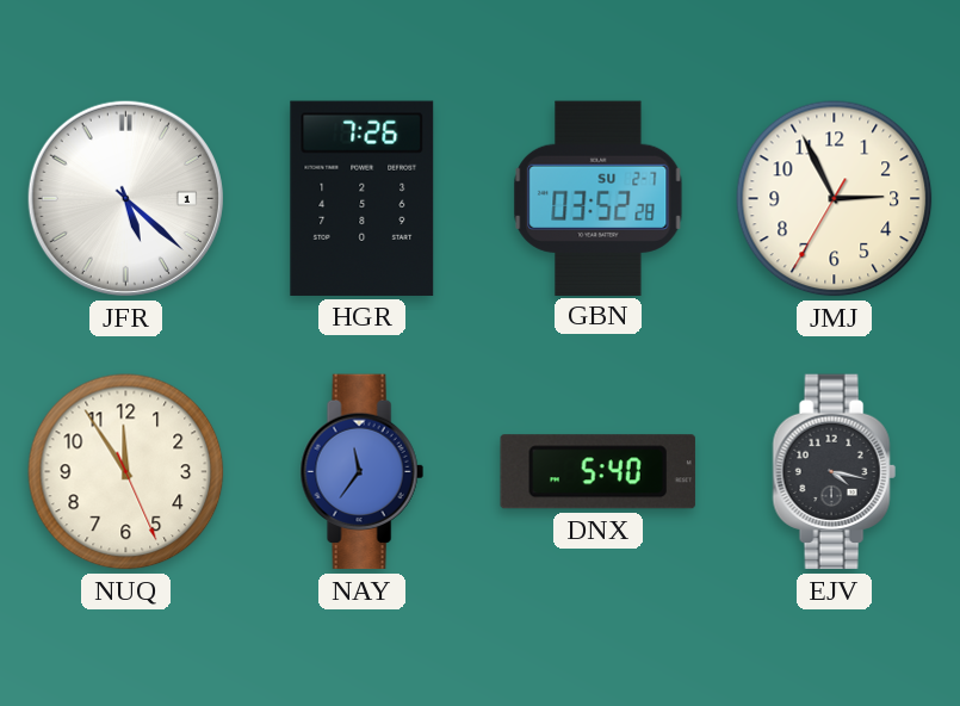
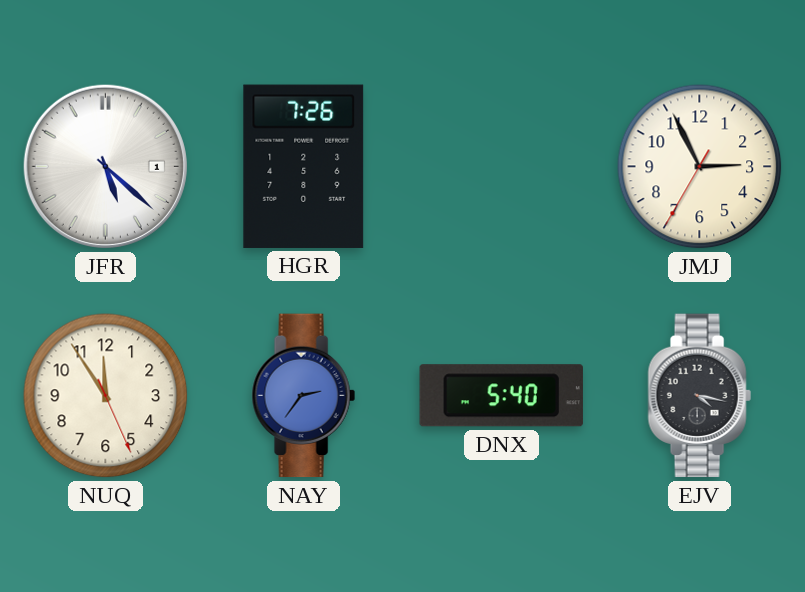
GBN: 03:52 -> none
NAY: 11:36 -> 2:36
